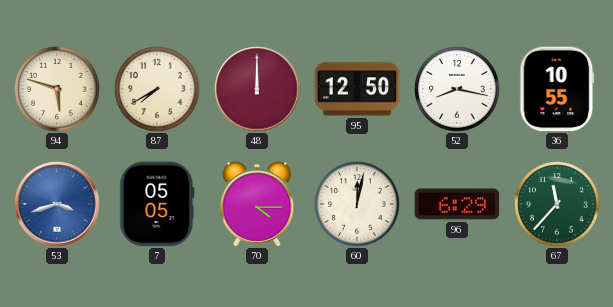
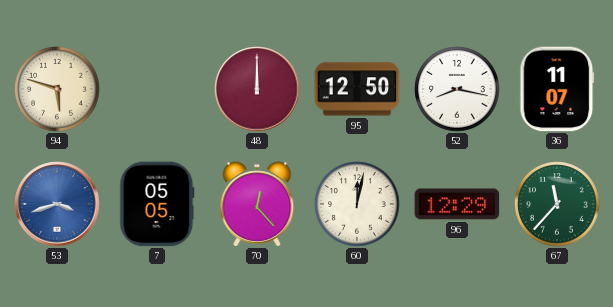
87: 7:40 -> none
36: 10:55 -> 11:07
70: 4:15 -> 12:23
96: 6:29 -> 12:29
